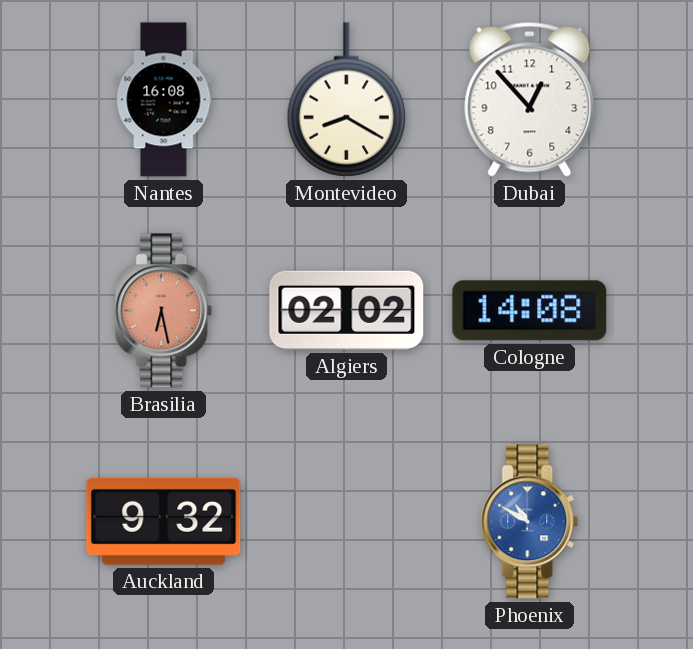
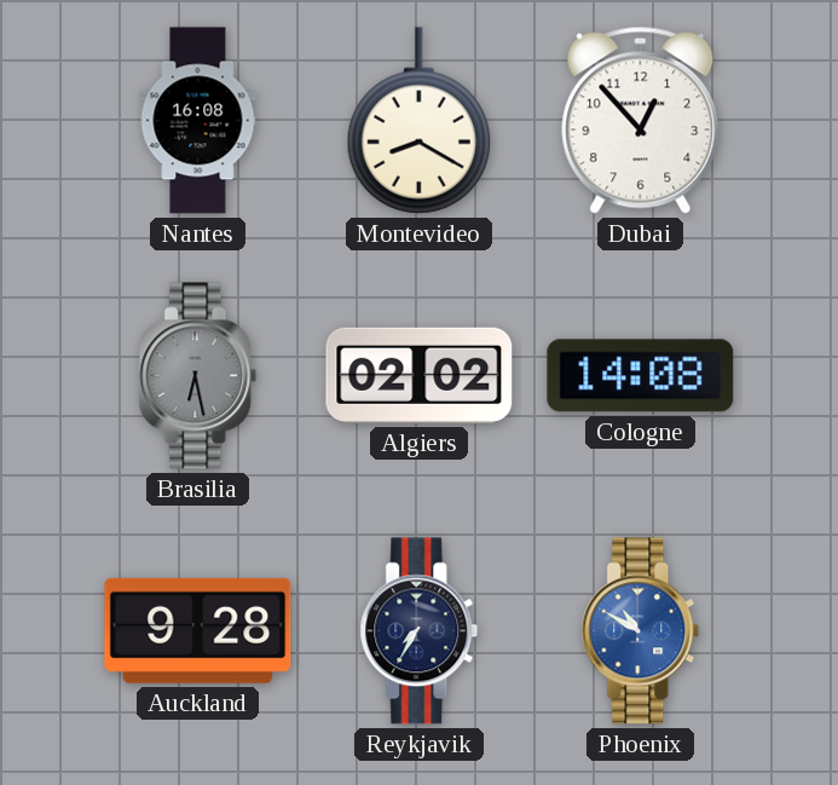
Brasilia dial: salmon -> grey
Auckland: 9:32 -> 9:28
Reykjavik: none -> 7:35
